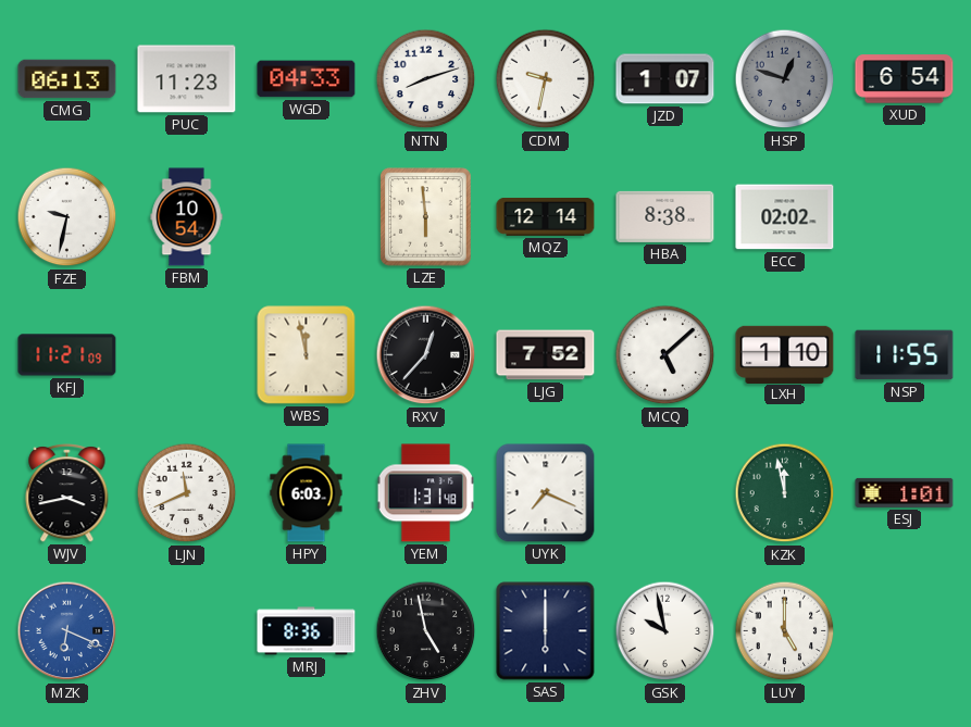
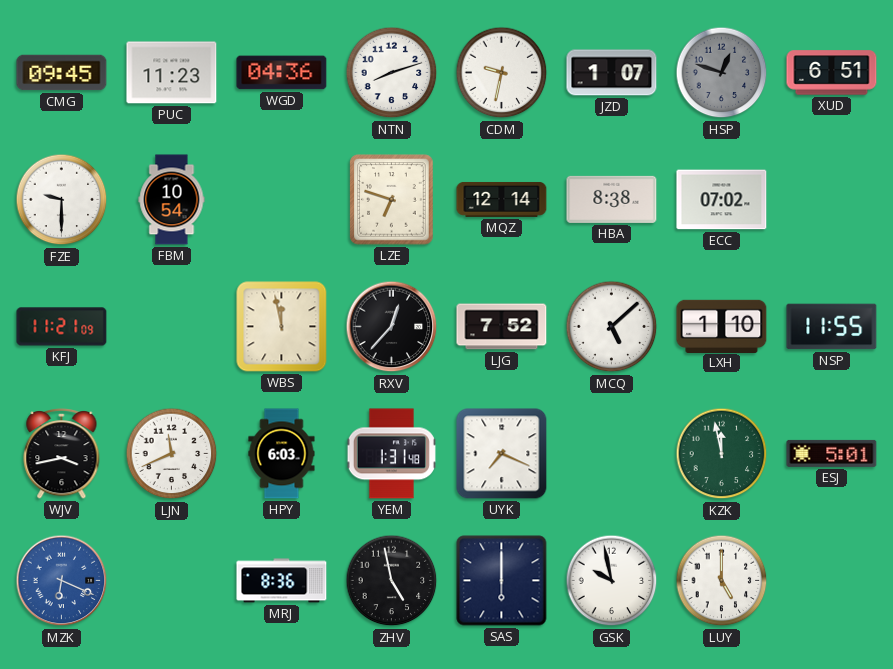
CMG: 06:13 -> 09:45
WGD: 04:33 -> 04:36
XUD: 6:54 -> 6:51
FZE: 9:32 -> 9:30
LZE: 5:59 -> 6:48
ECC: 02:02 -> 07:02
ESJ: 1:01 -> 5:01
